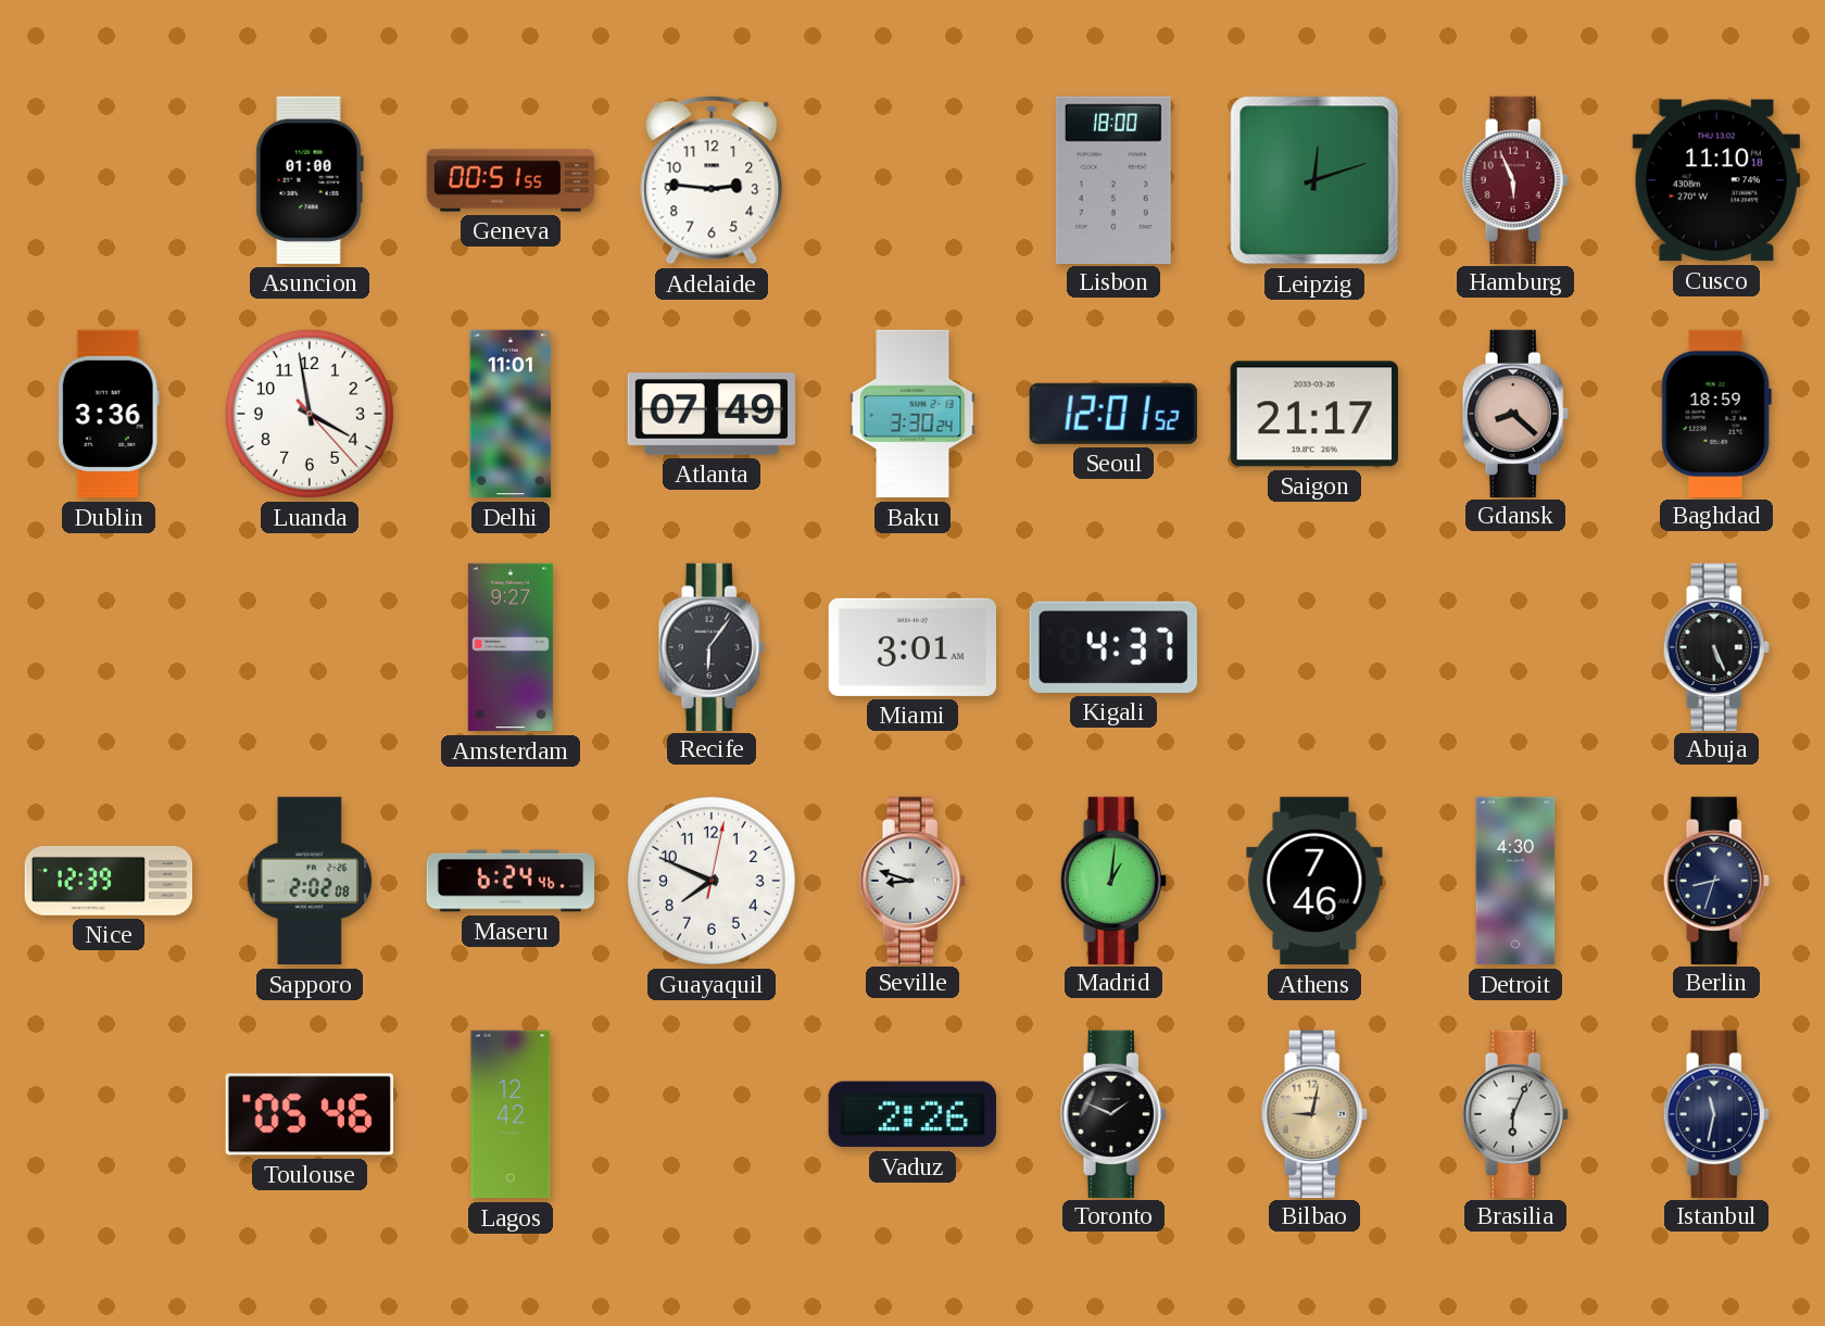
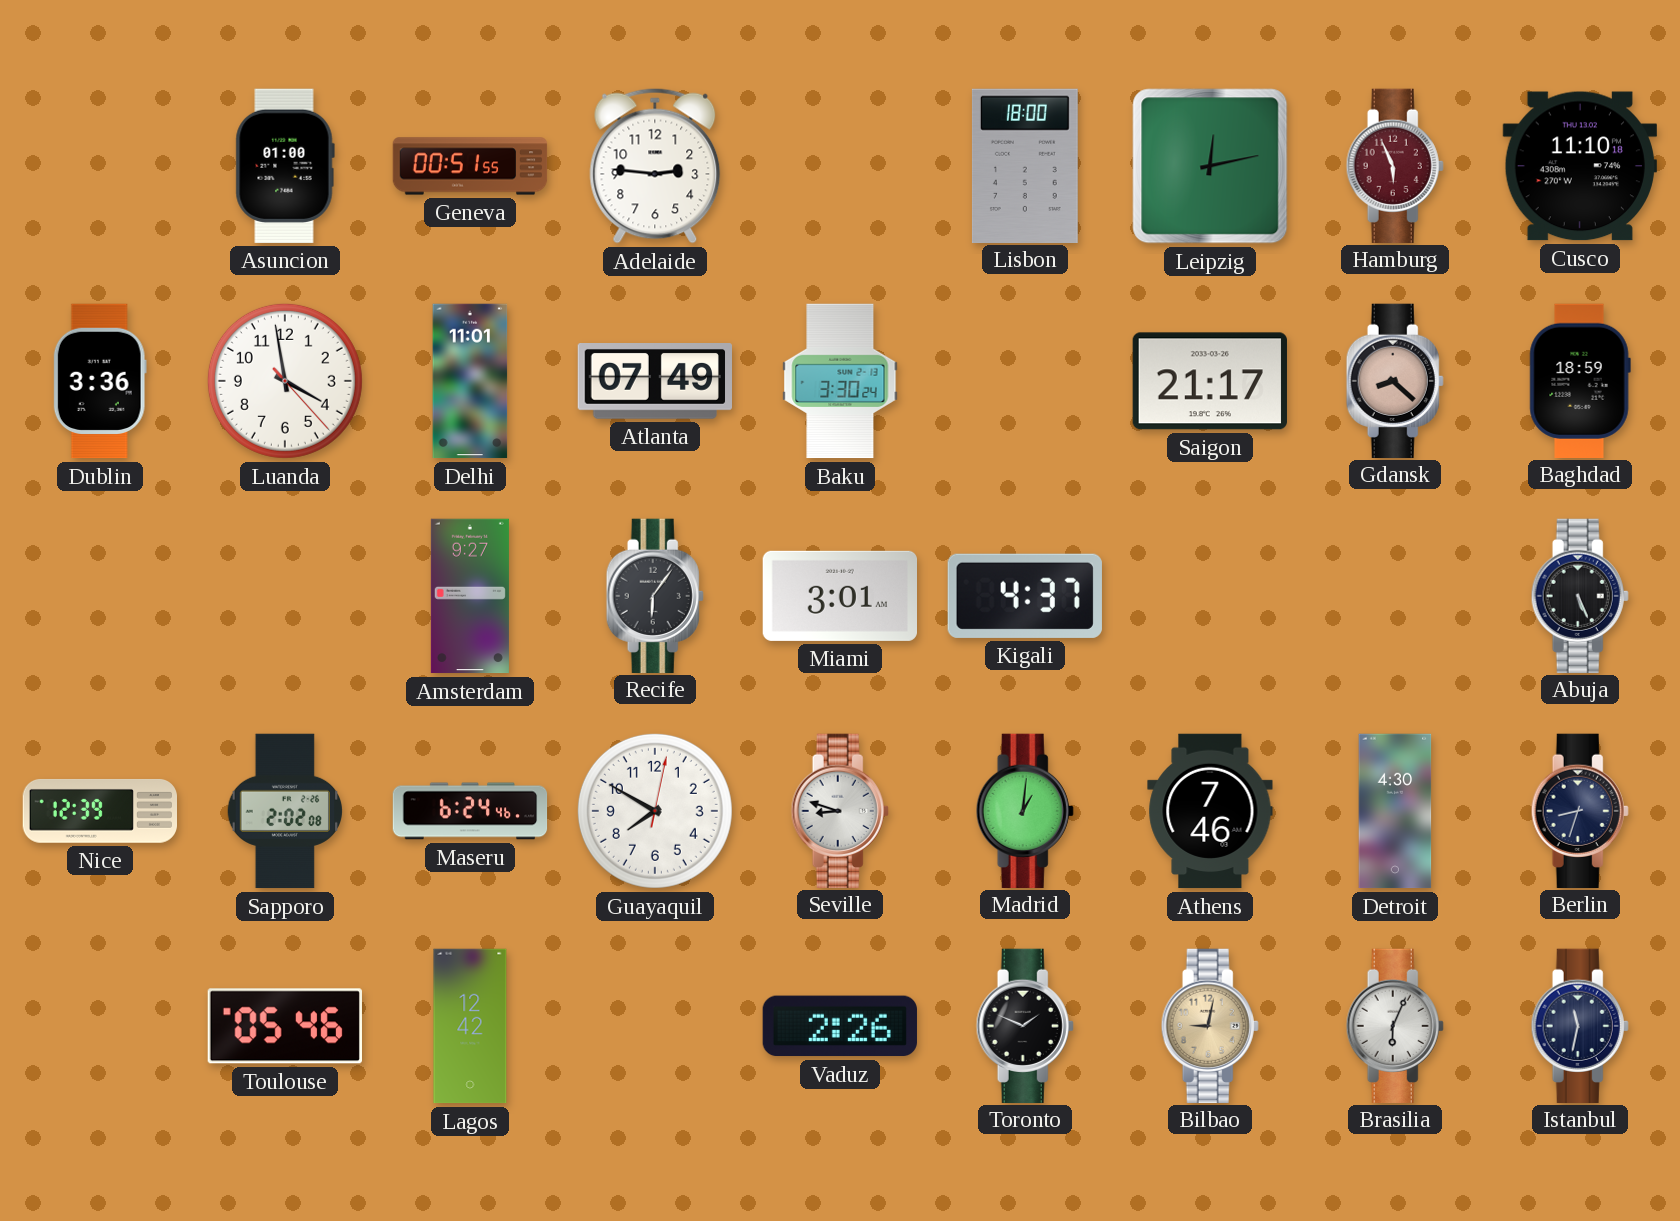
Leipzig: 12:12 -> 12:13
Seoul: 12:01 -> none
Guayaquil: 7:49 -> 7:50
